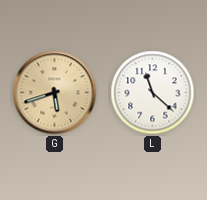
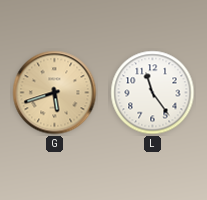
L: 11:22 -> 11:24
